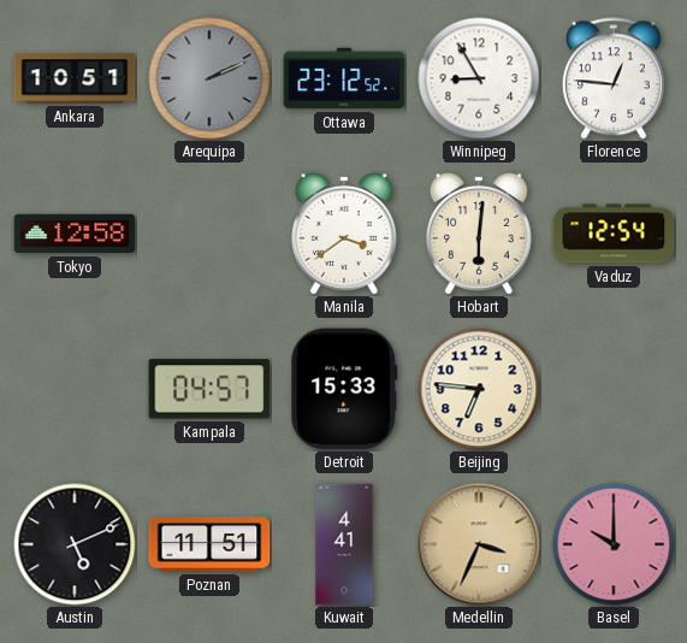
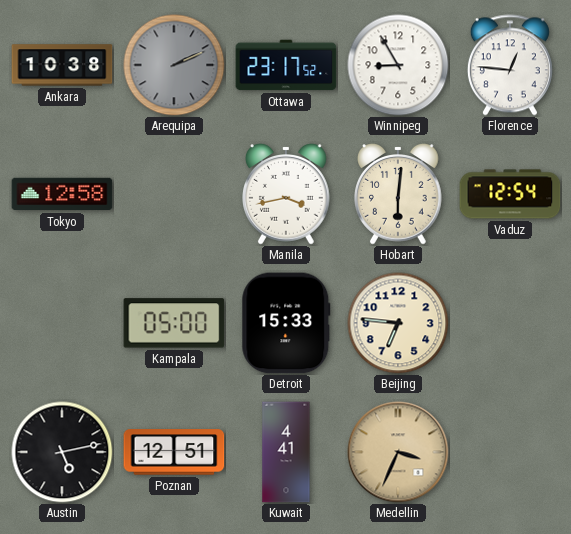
Ankara: 10:51 -> 10:38
Ottawa: 23:12 -> 23:17
Manila: 3:39 -> 3:43
Kampala: 04:57 -> 05:00
Austin: 5:11 -> 5:13
Poznan: 11:51 -> 12:51
Basel: 10:00 -> none
